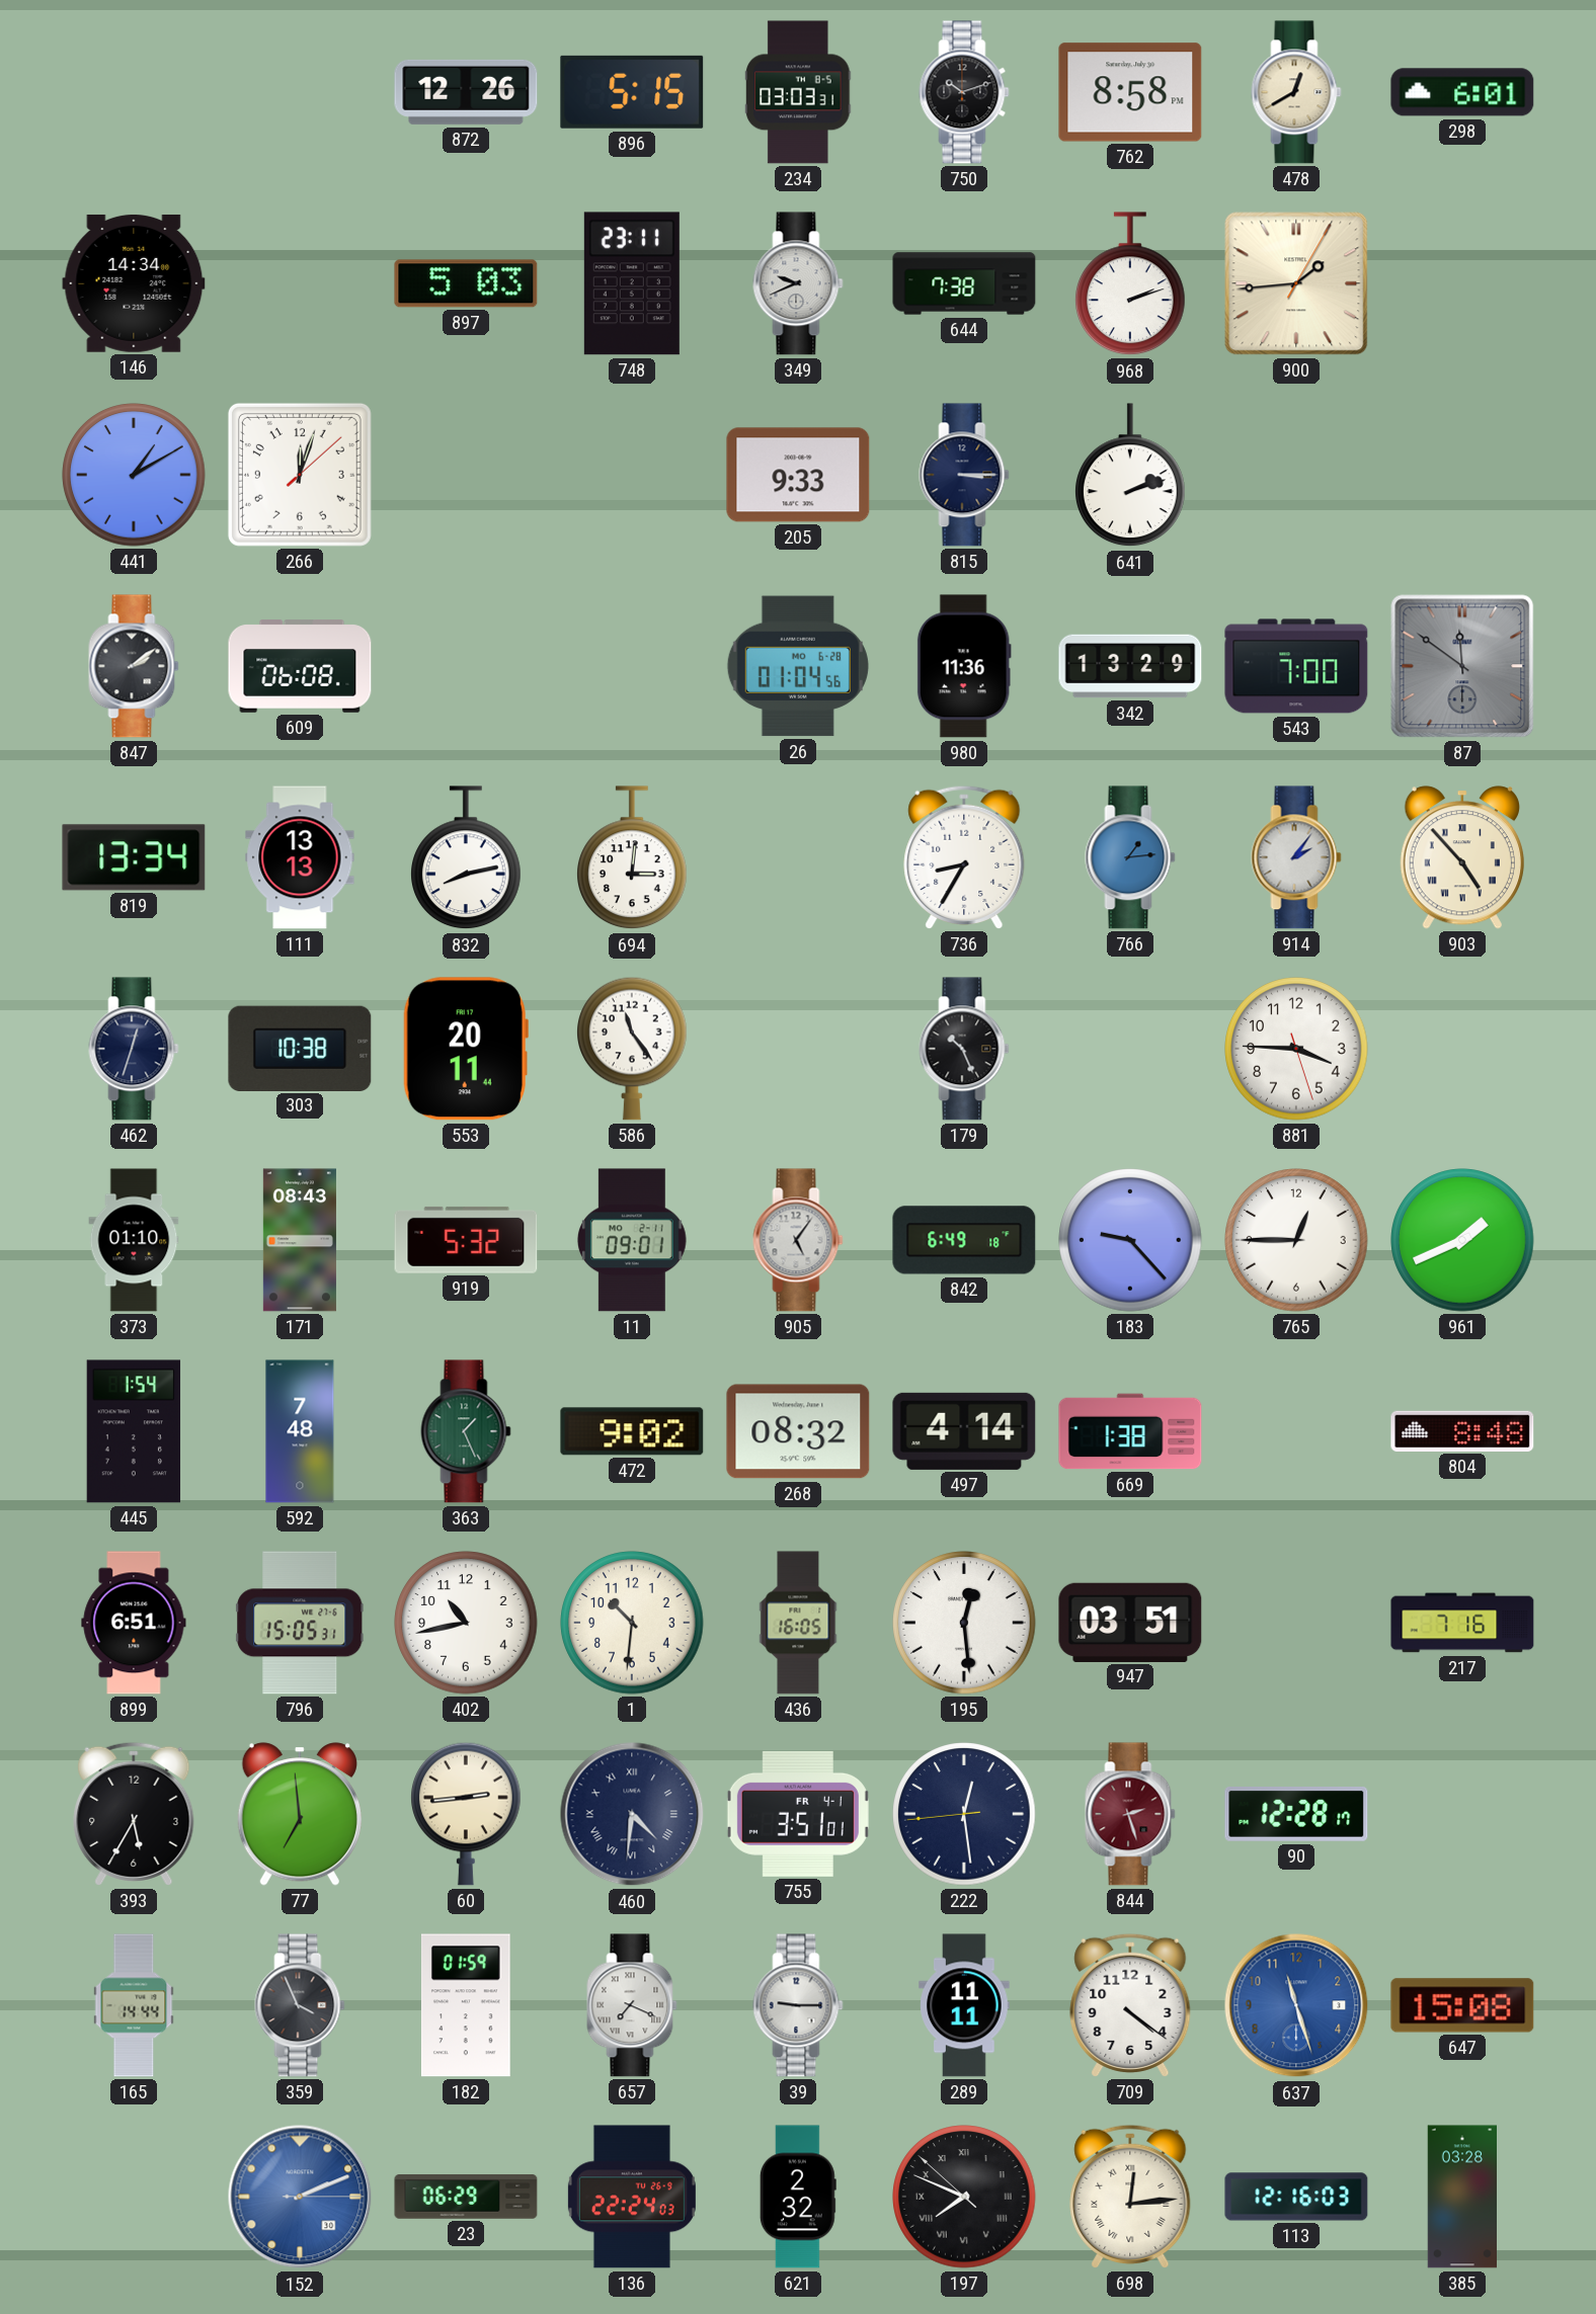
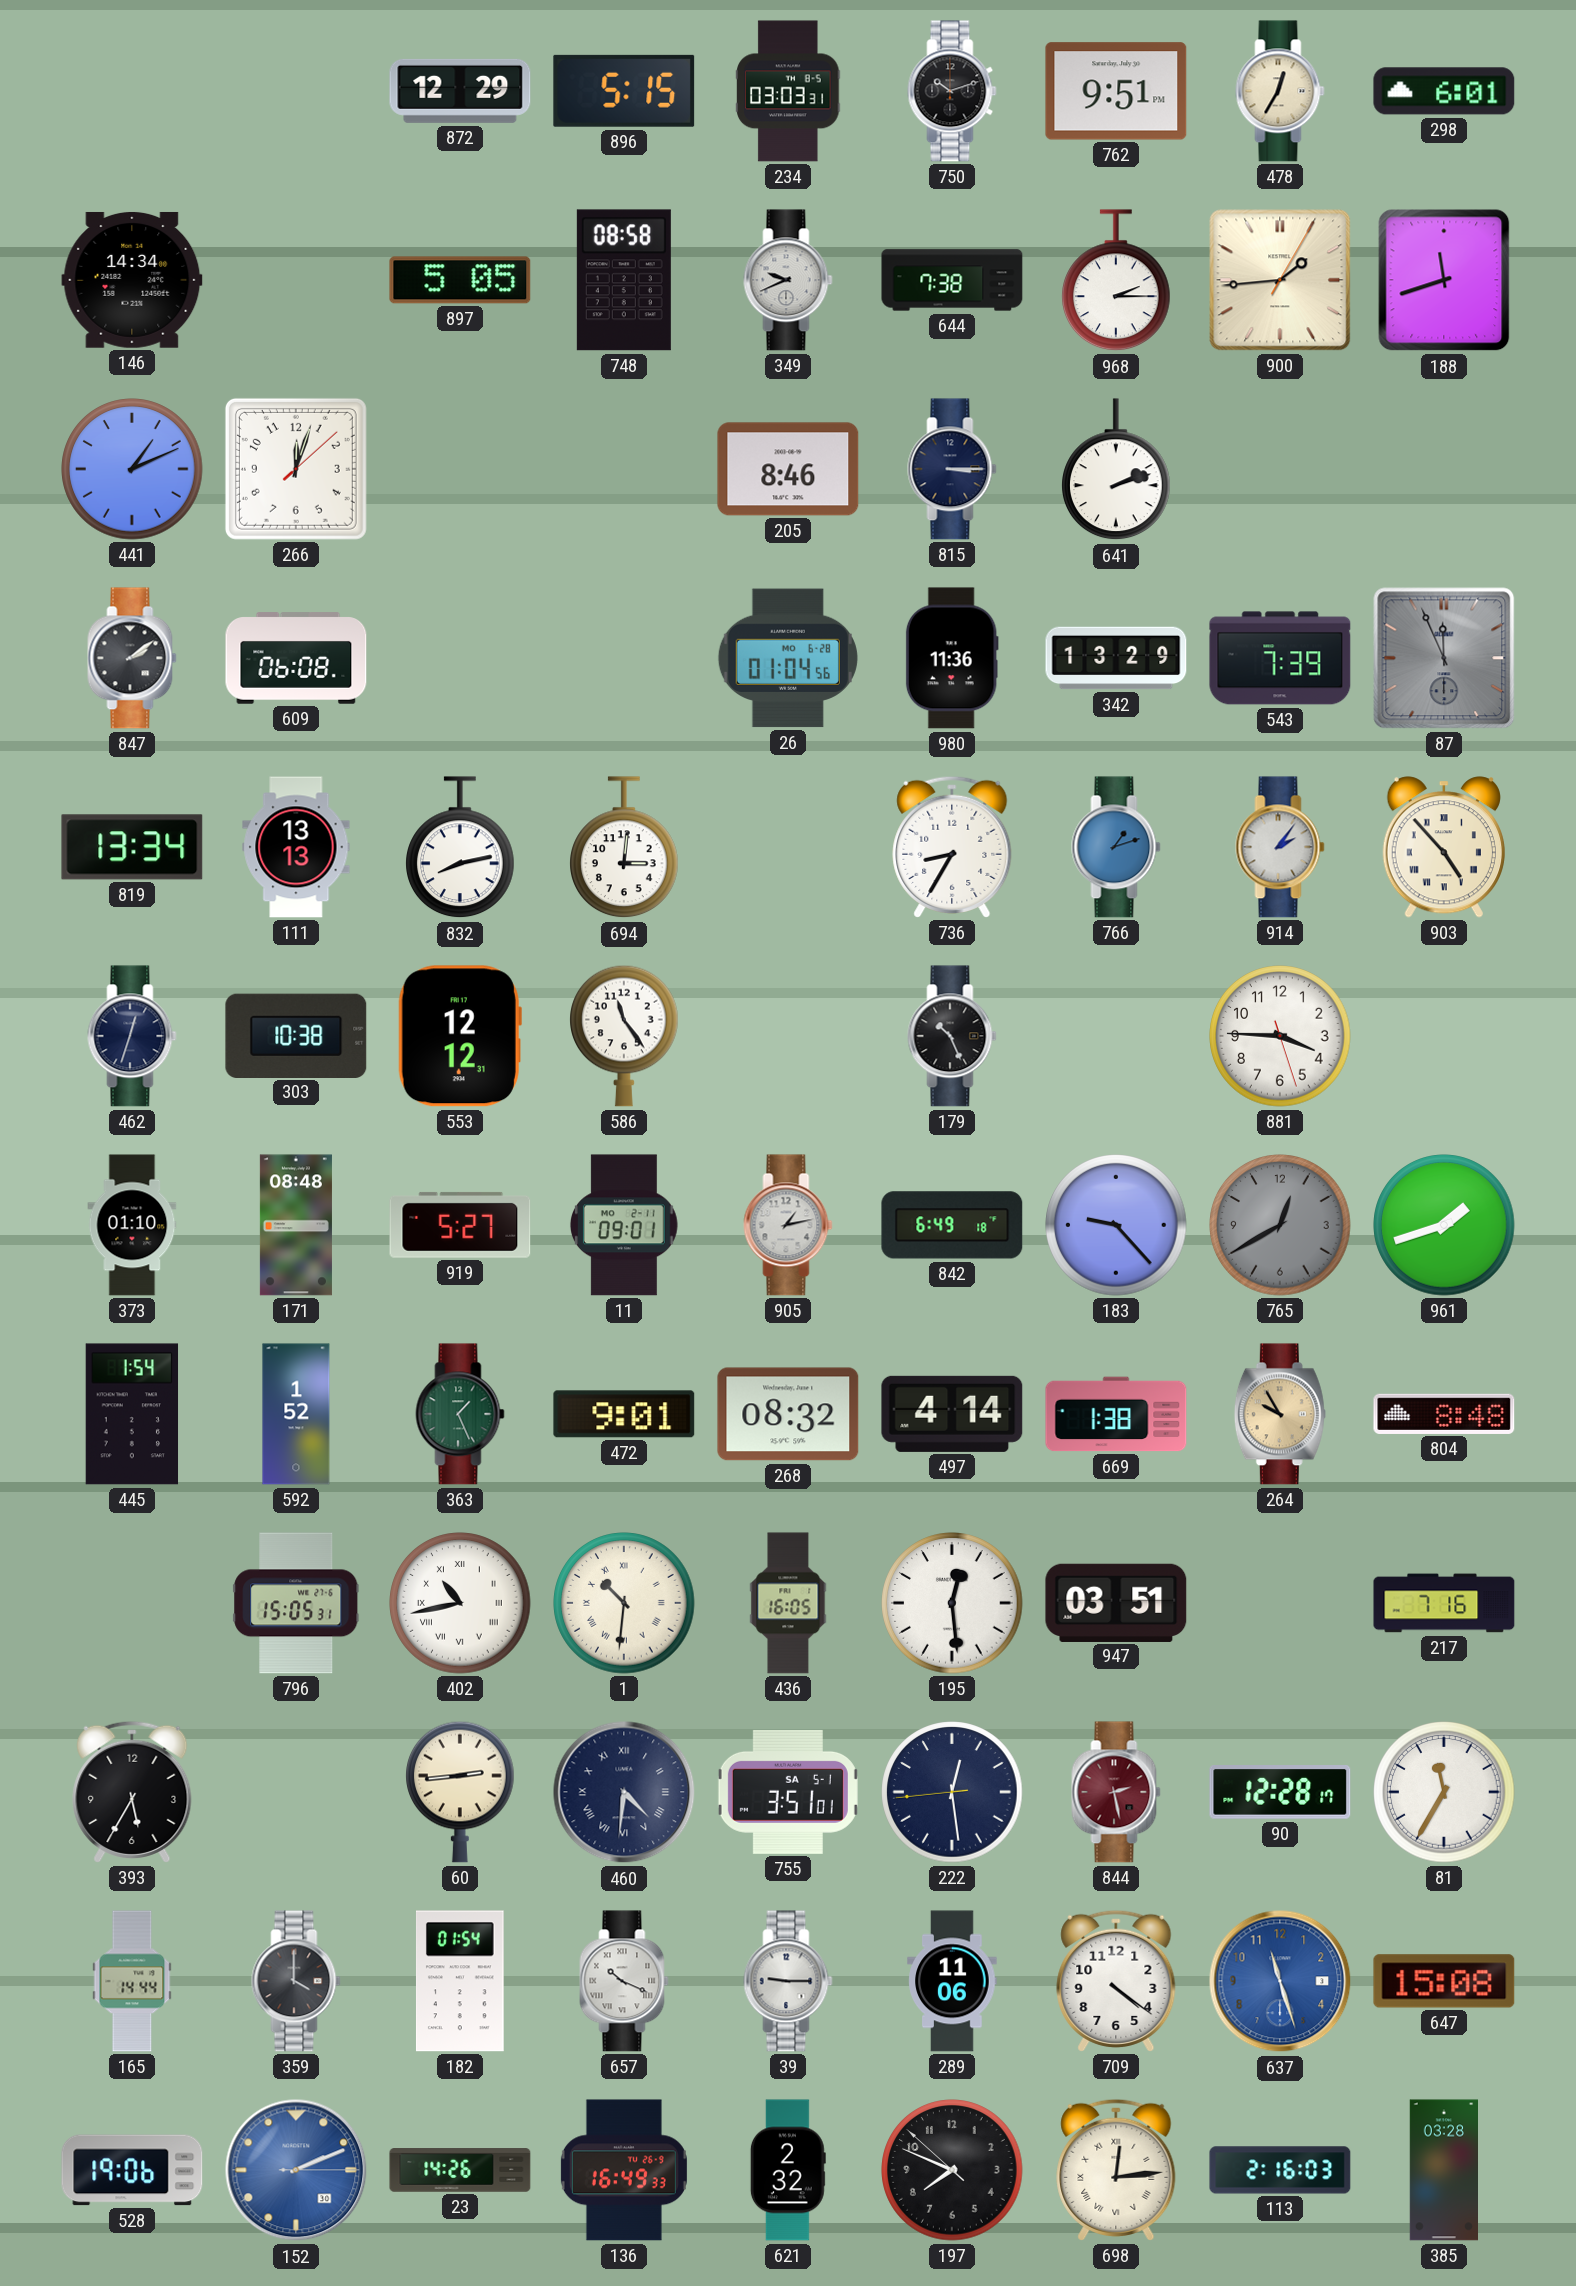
872: 12:26 -> 12:29
762: 8:58 -> 9:51
478: 12:40 -> 12:35
897: 5:03 -> 5:05
748: 23:11 -> 08:58
968: 2:12 -> 2:15
188: none -> 11:42
441: 1:10 -> 1:11
205: 9:33 -> 8:46
543: 7:00 -> 7:39
87: 11:51 -> 11:56
766: 1:14 -> 1:12
553: 20:11 -> 12:12
171: 08:43 -> 08:48
919: 5:32 -> 5:27
905: 5:06 -> 1:13
765: 12:45 -> 12:40
765 dial: white -> grey
961: 1:41 -> 1:42
592: 7:48 -> 1:52
472: 9:02 -> 9:01
264: none -> 9:55
899: 6:51 -> none
402 numerals: Arabic -> Roman
1 numerals: Arabic -> Roman
77: 6:59 -> none
755 date: FR 4-1 -> SA 5-1
844: 2:27 -> 2:28
81: none -> 11:35
359: 3:56 -> 4:00
182: 01:59 -> 01:54
657: 7:19 -> 10:19
289: 11:11 -> 11:06
528: none -> 19:06
23: 06:29 -> 14:26
136: 22:24 -> 16:49
197 numerals: Roman -> Arabic
113: 12:16 -> 2:16
